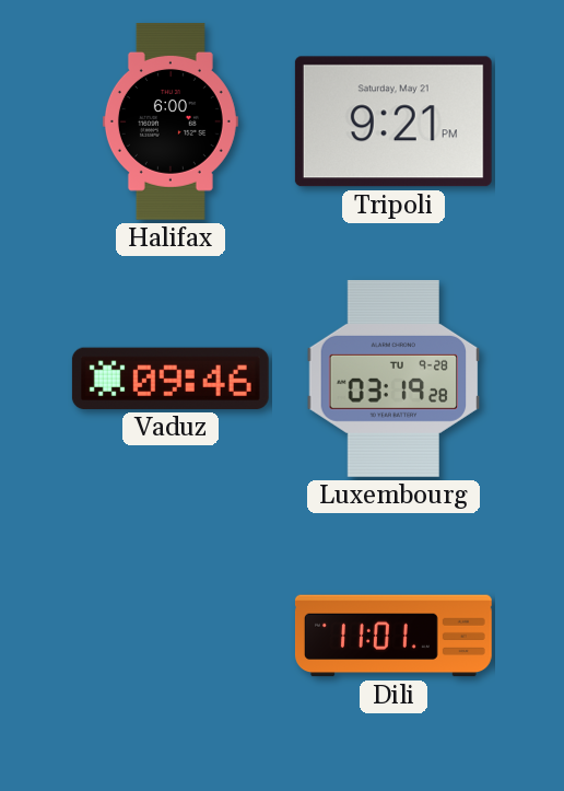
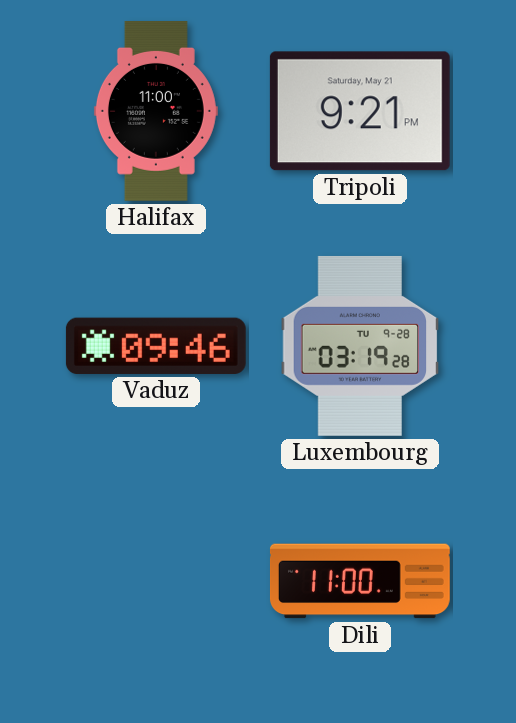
Halifax: 6:00 -> 11:00
Dili: 11:01 -> 11:00
